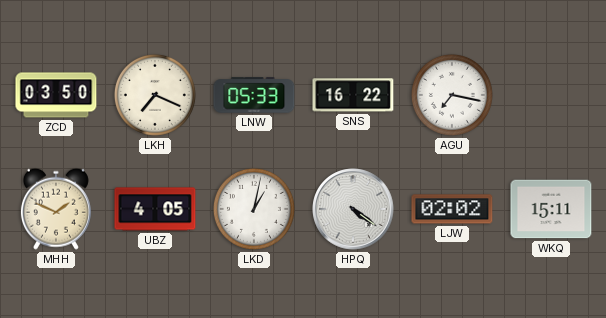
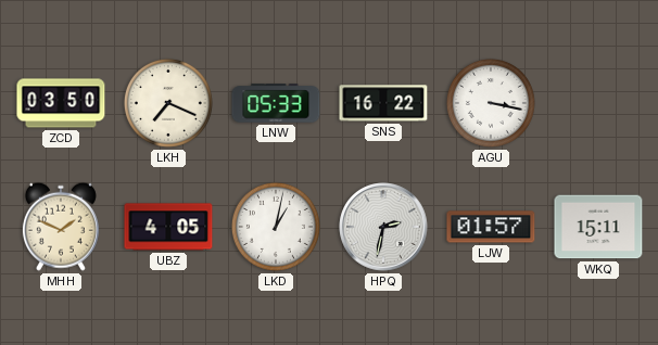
AGU: 7:17 -> 3:17
HPQ: 4:21 -> 2:32
LJW: 02:02 -> 01:57
